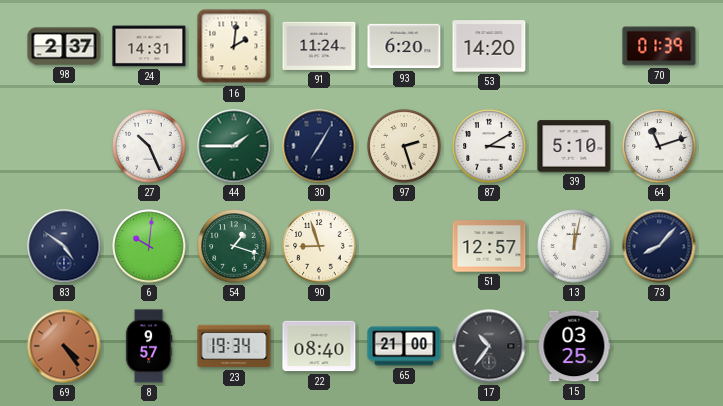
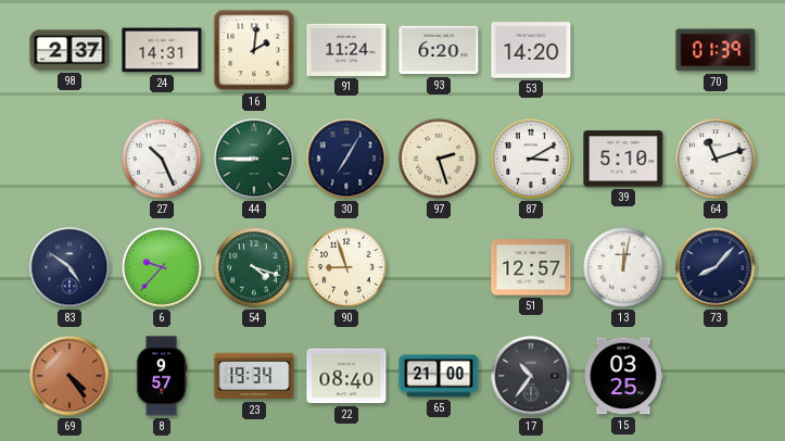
44: 1:45 -> 8:45
6: 10:01 -> 9:37
54: 1:18 -> 4:18
